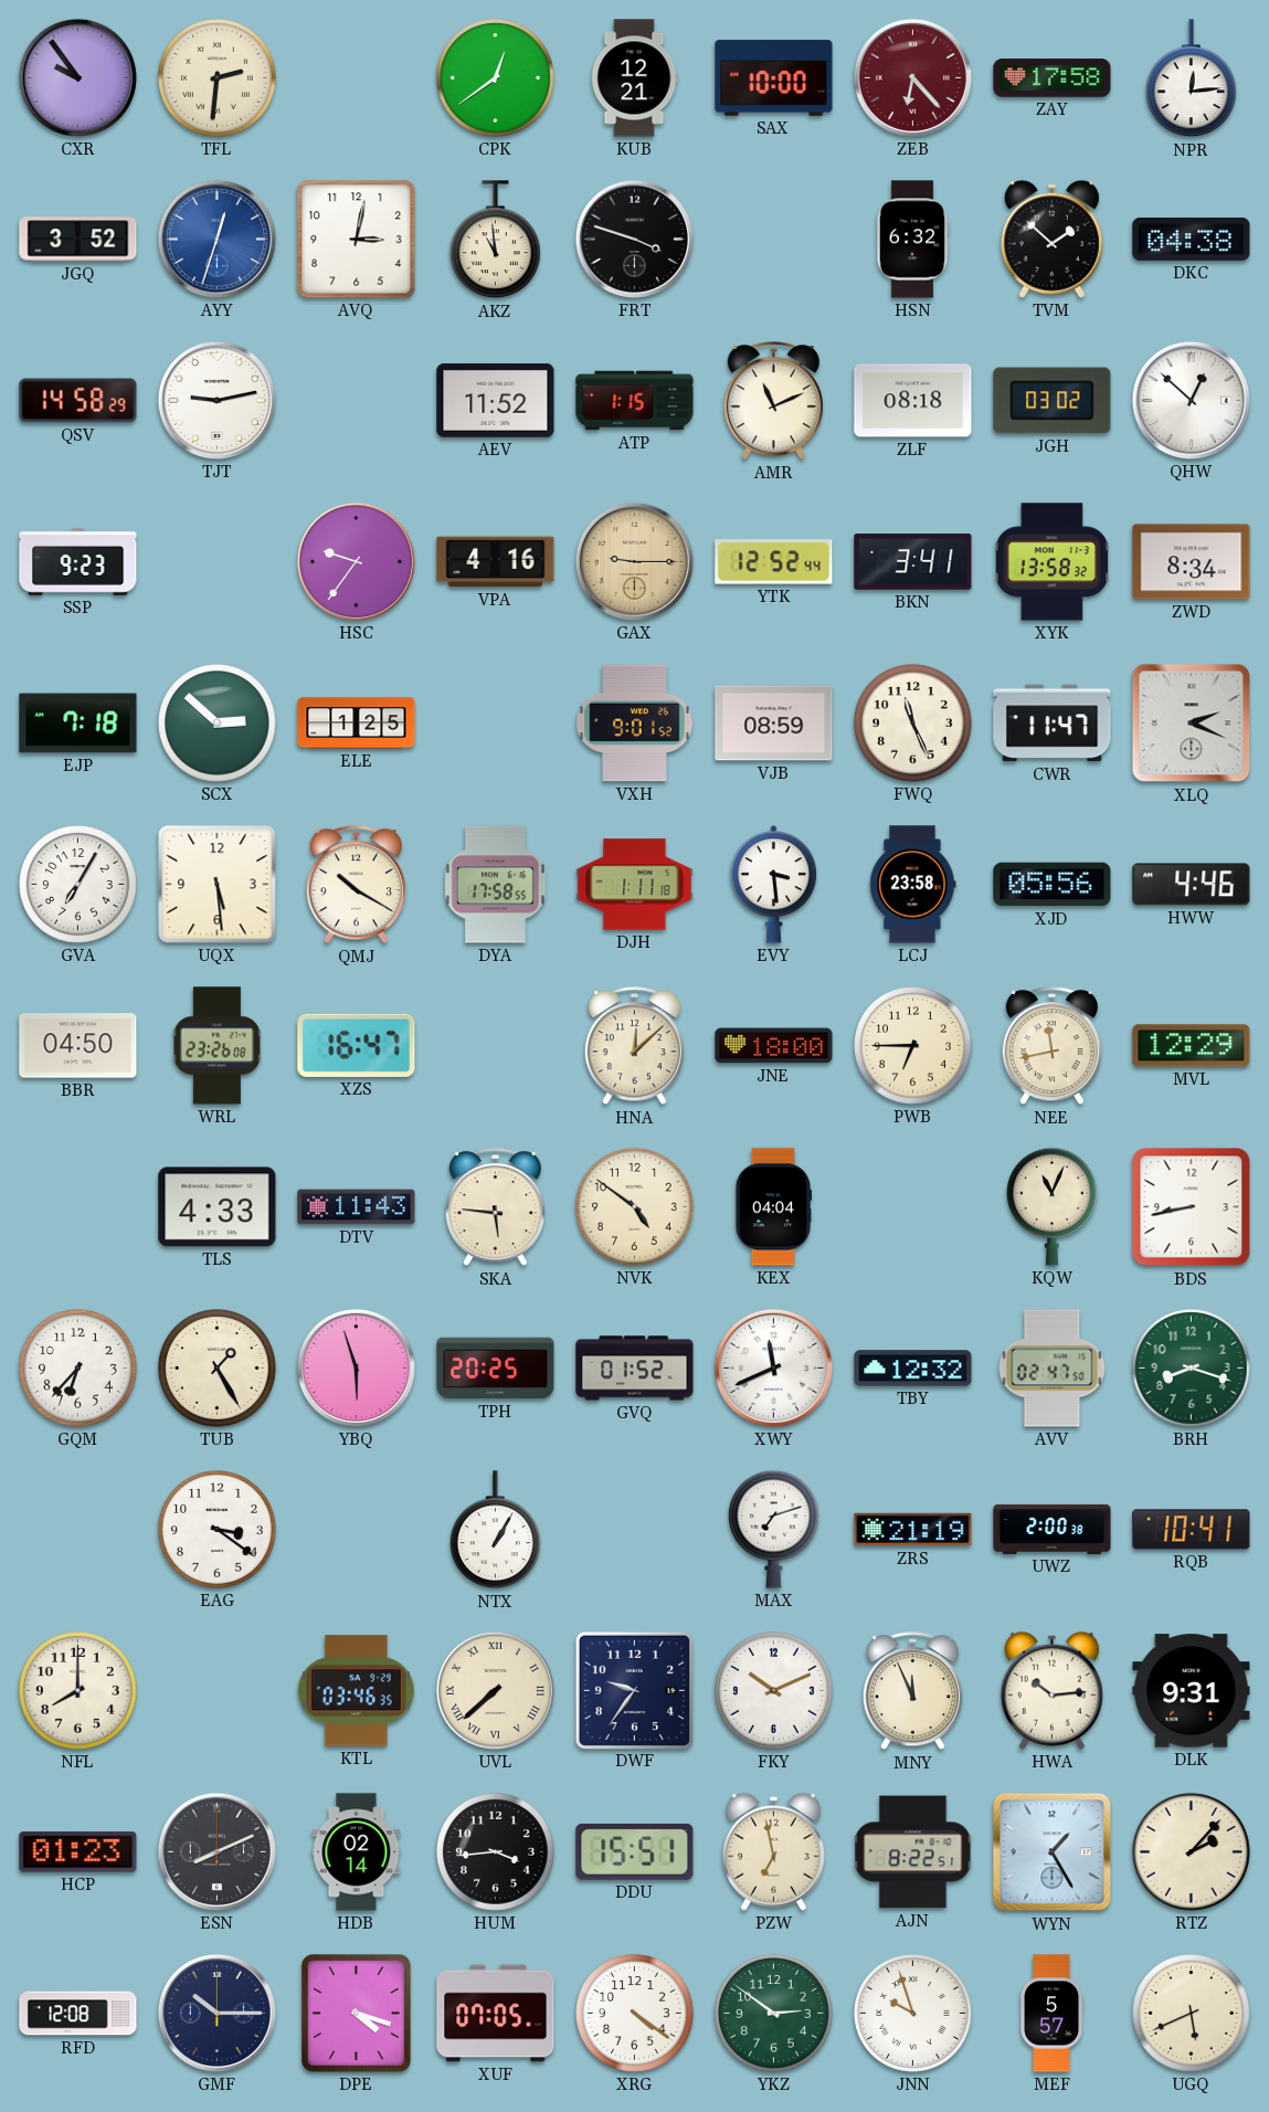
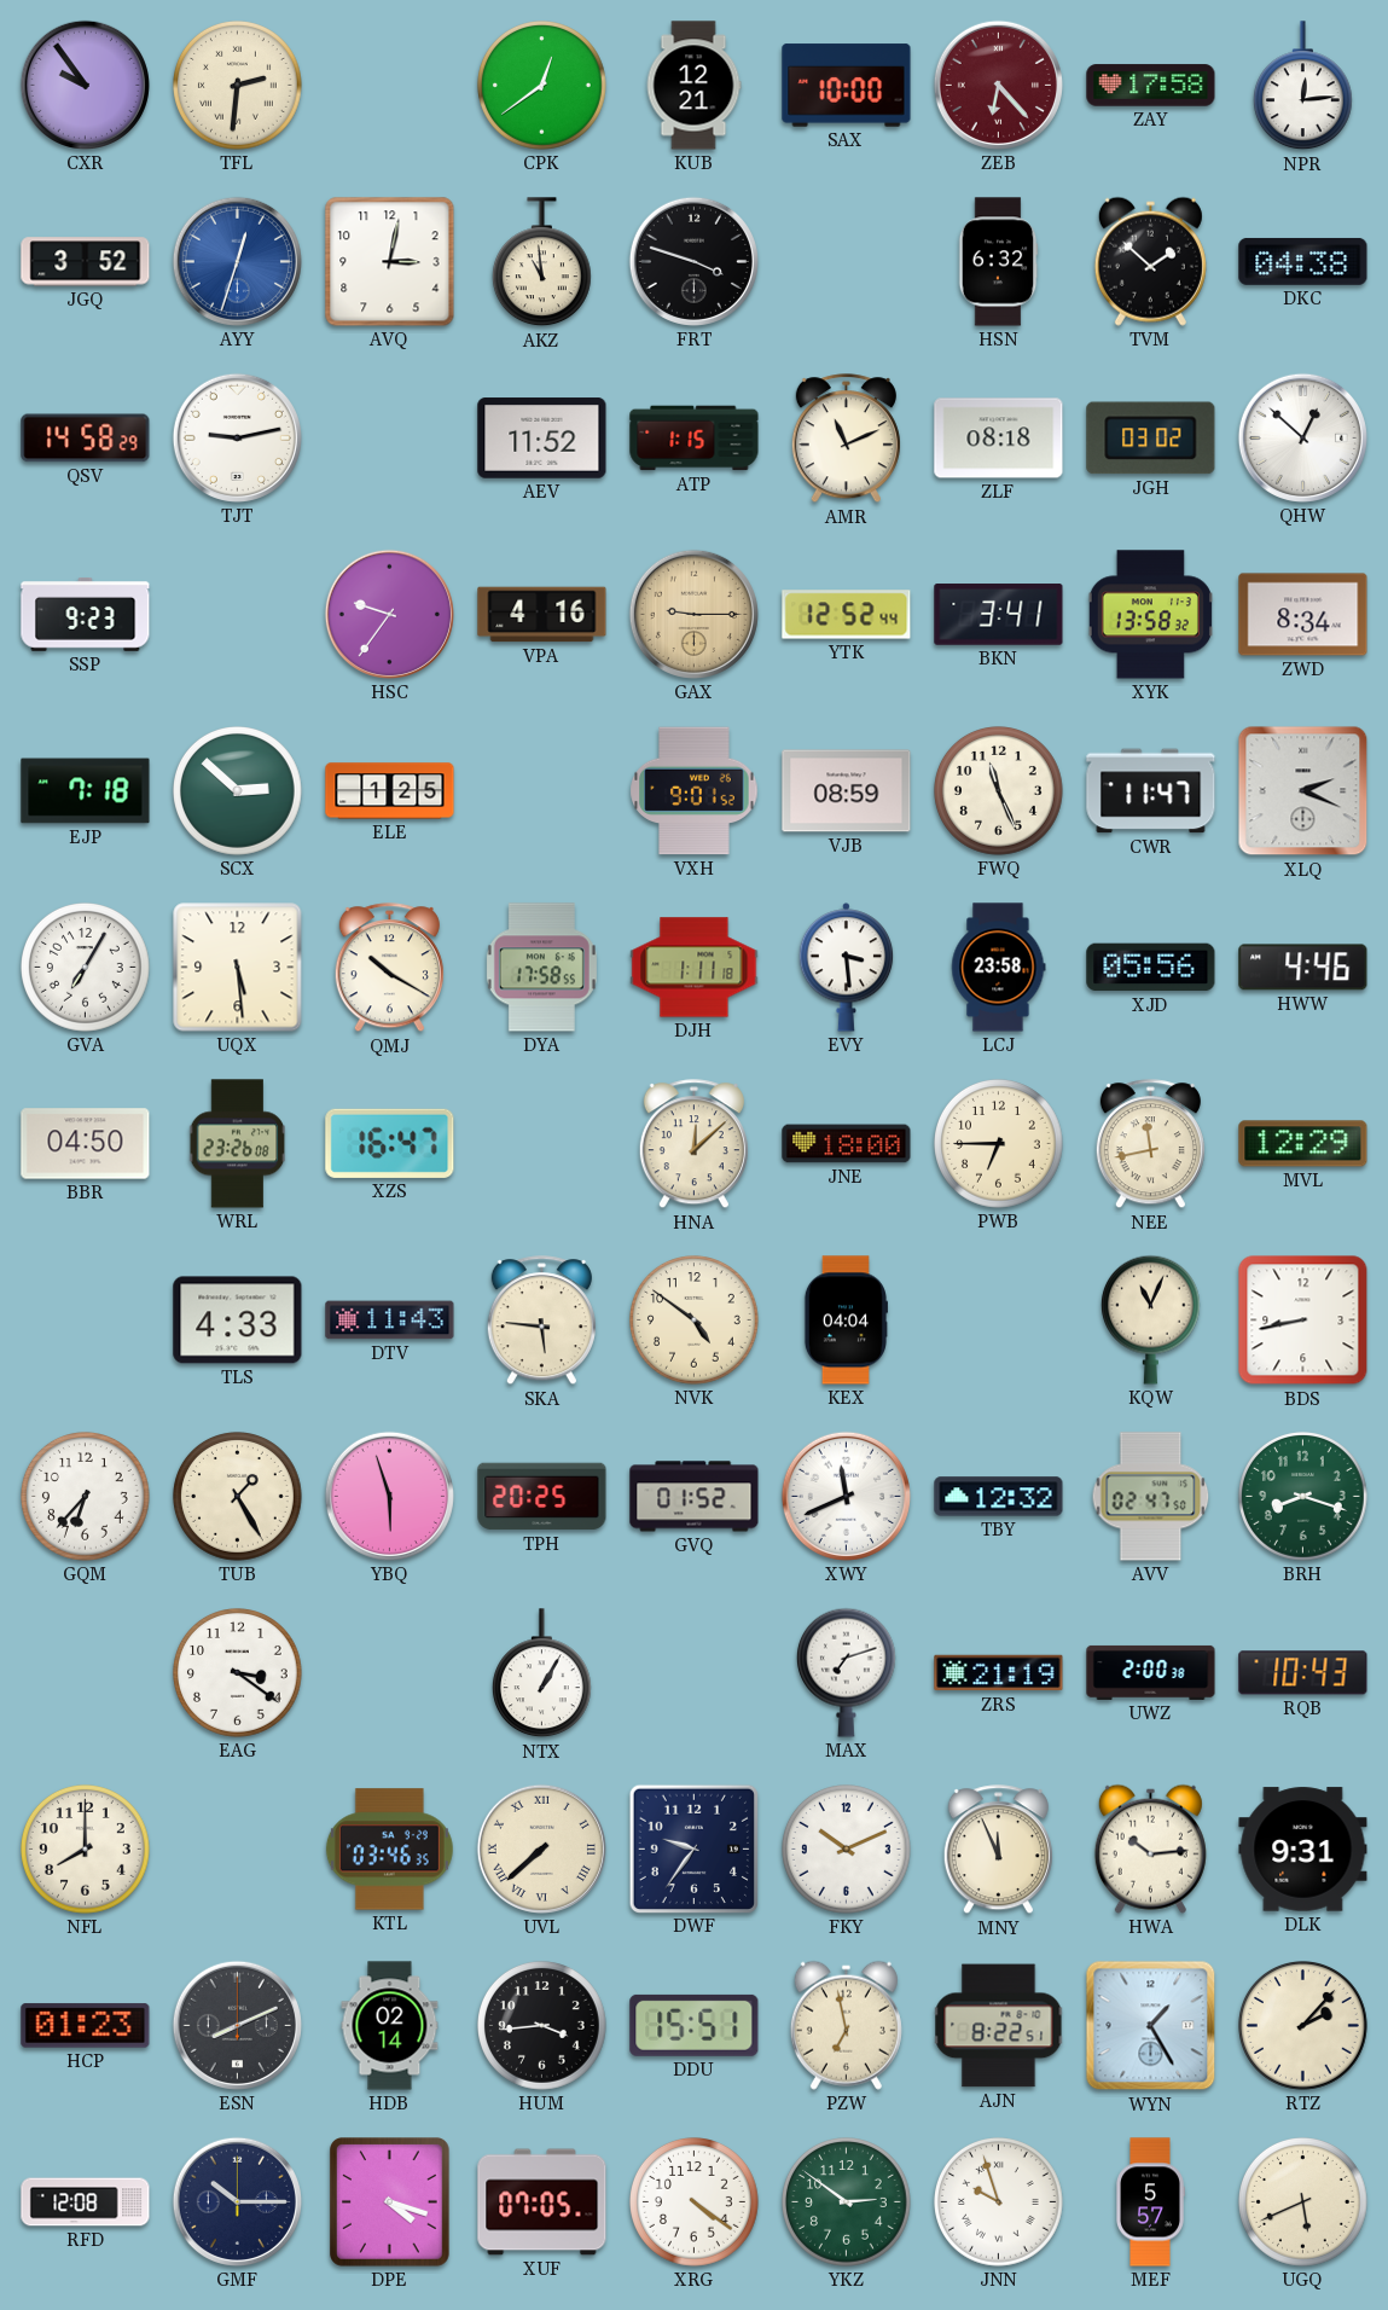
RQB: 10:41 -> 10:43
